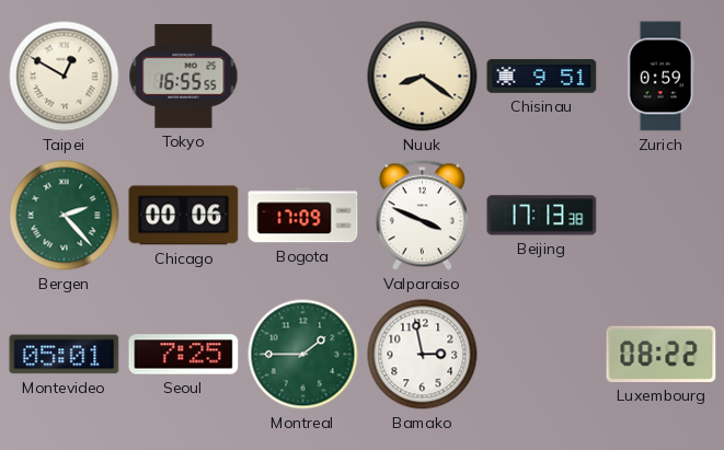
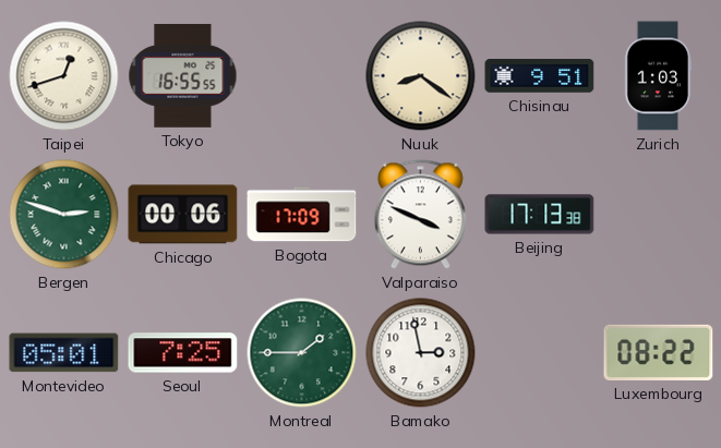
Taipei: 12:50 -> 12:42
Zurich: 0:59 -> 1:03
Bergen: 2:23 -> 2:48
